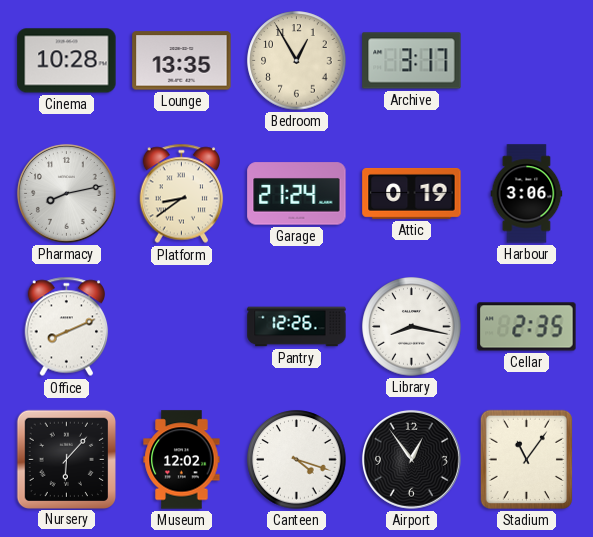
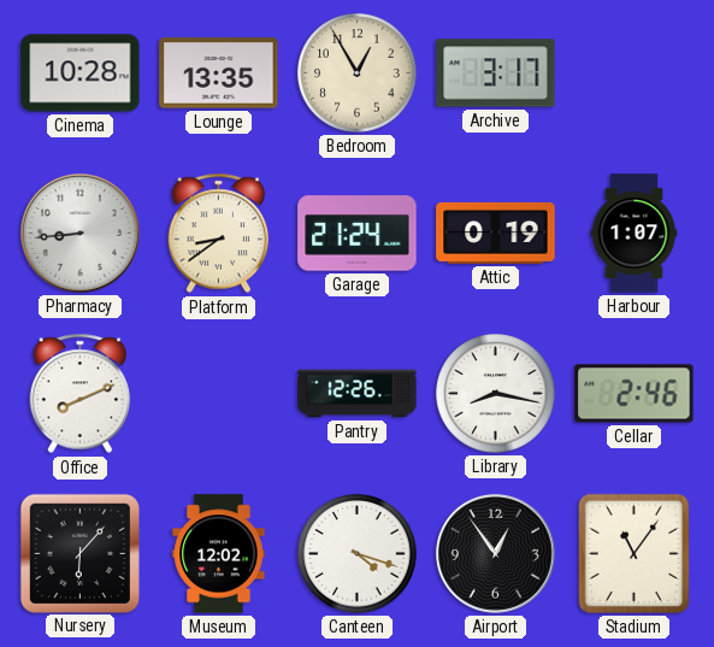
Pharmacy: 8:13 -> 8:44
Harbour: 3:06 -> 1:07
Cellar: 2:35 -> 2:46
